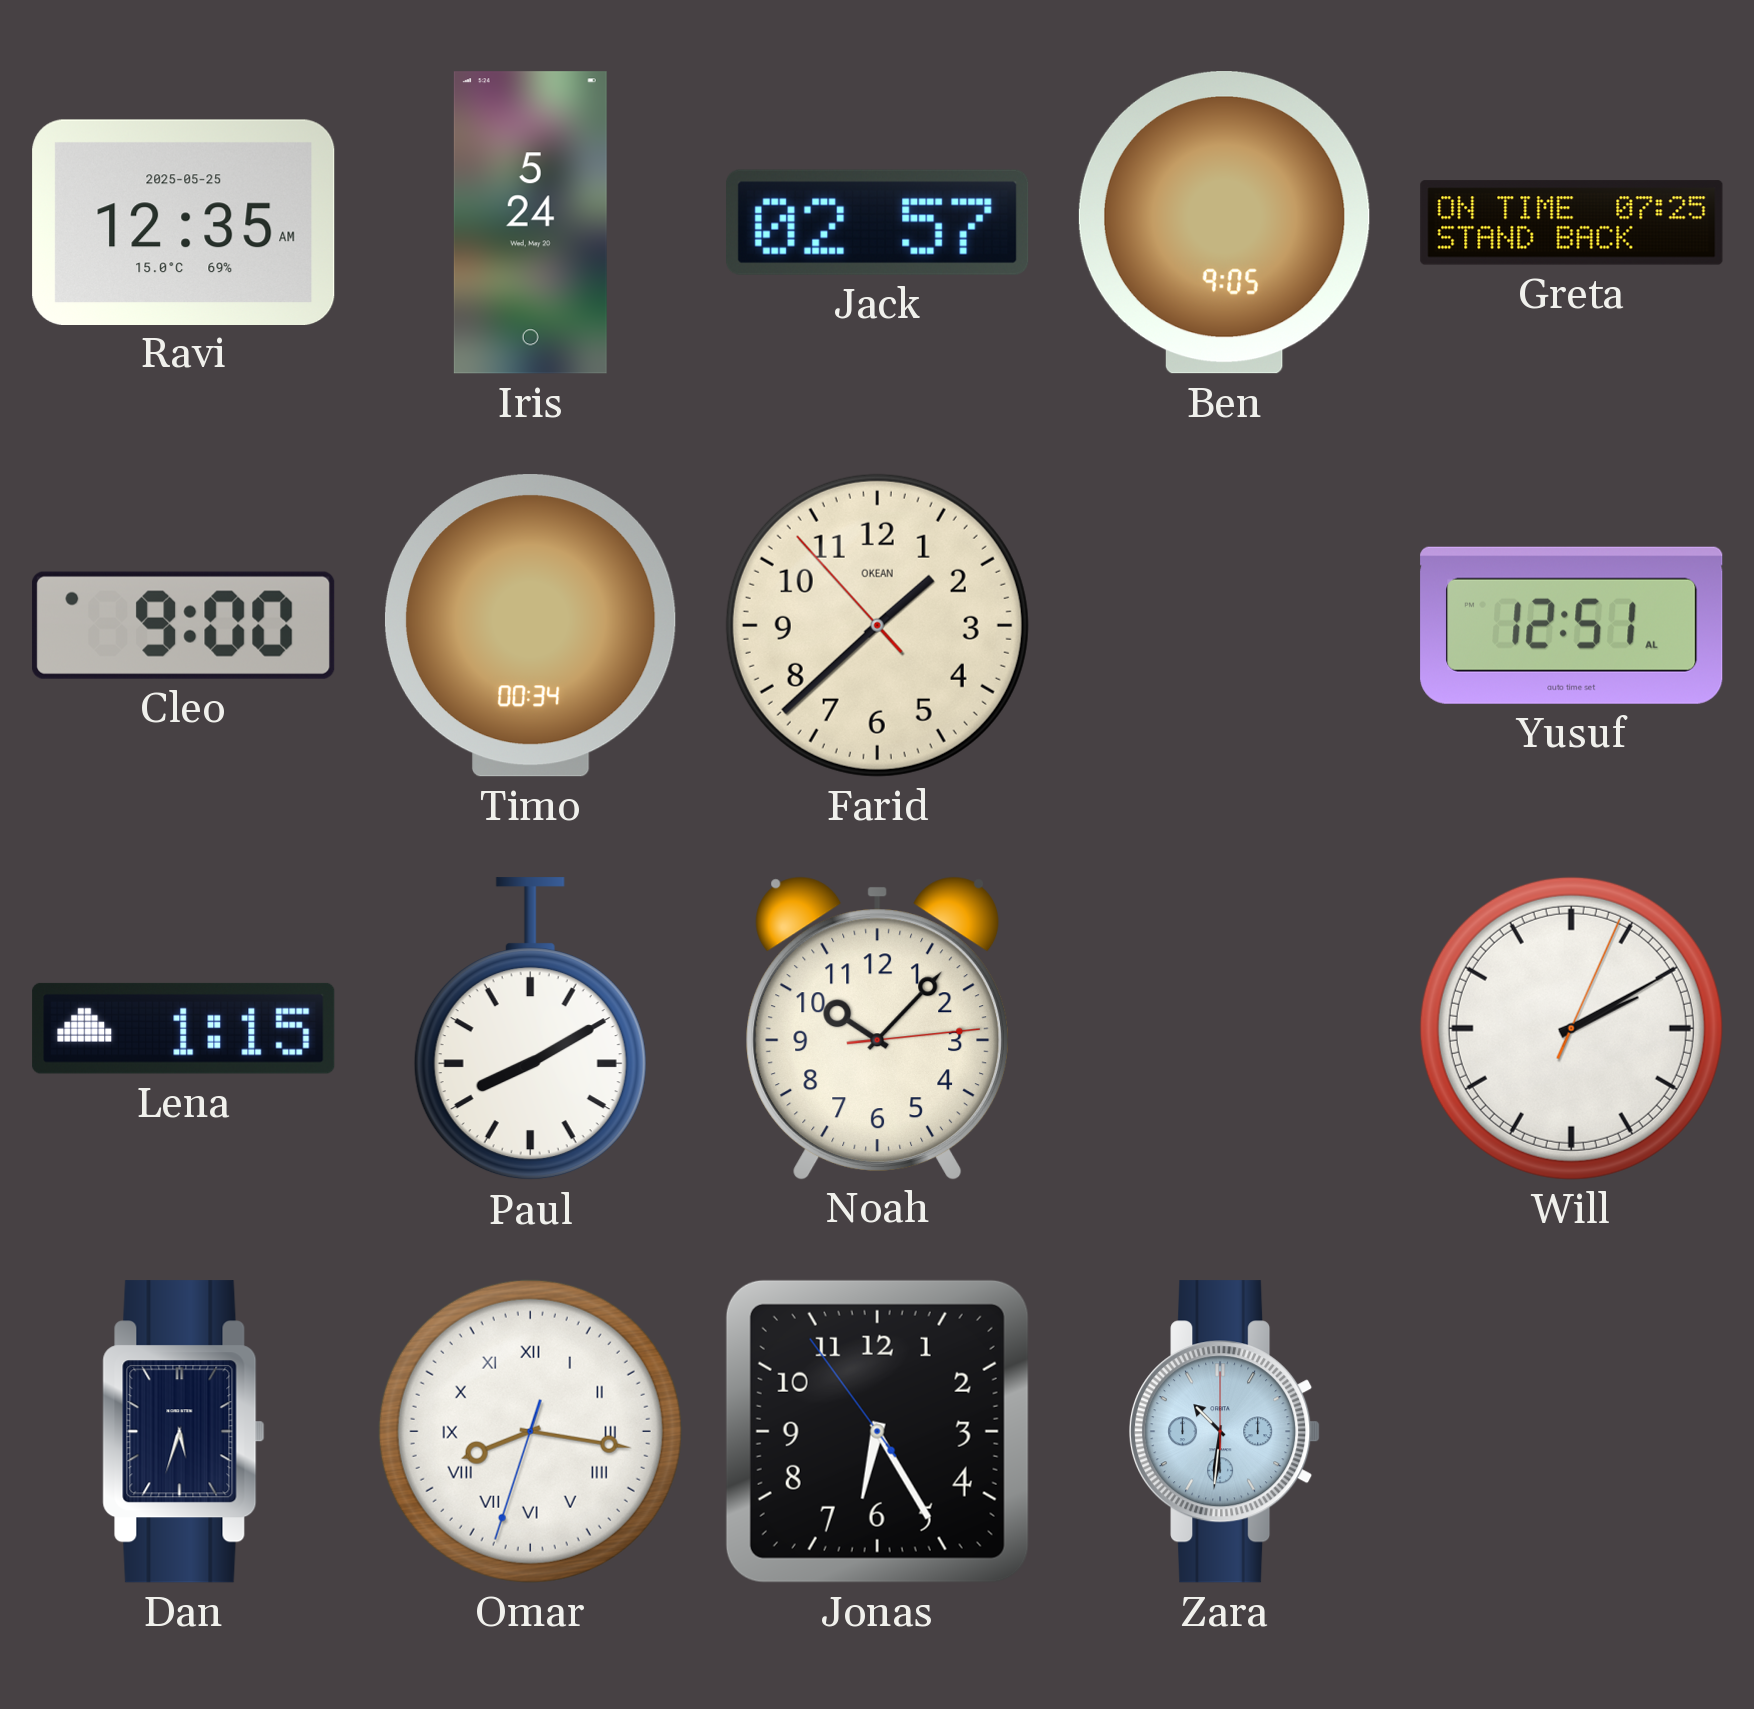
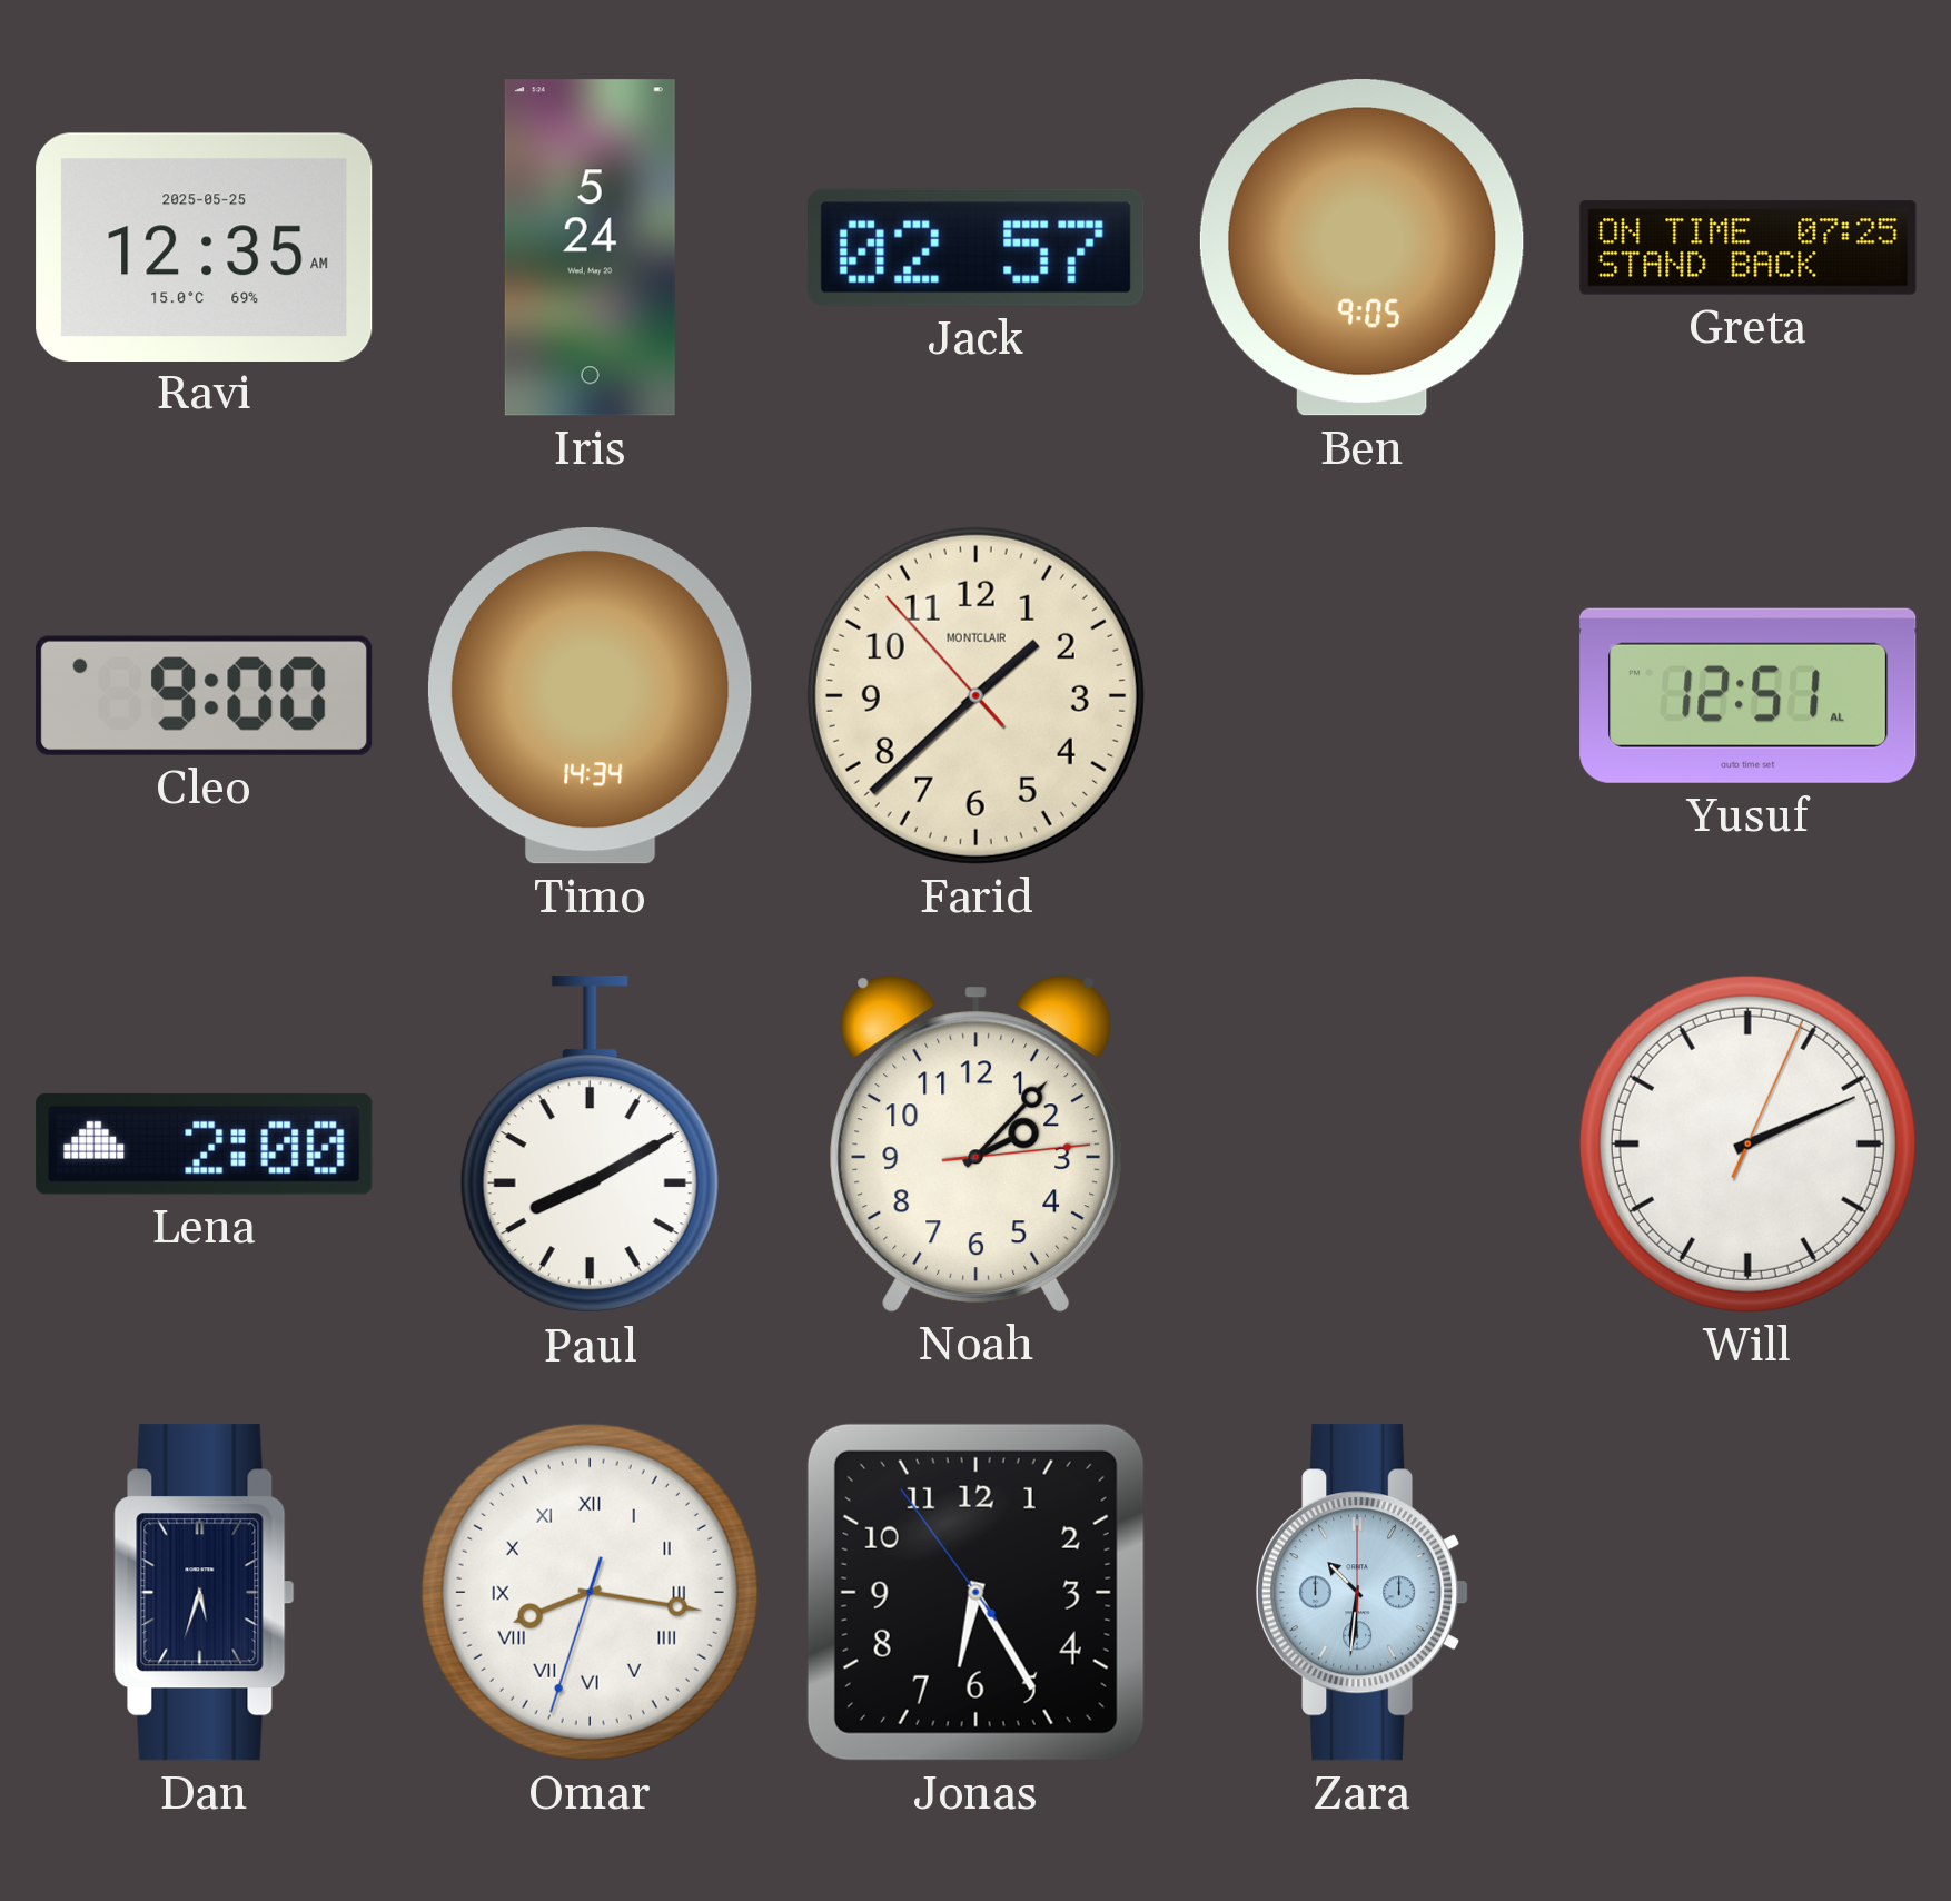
Timo: 00:34 -> 14:34
Farid brand: OKEAN -> MONTCLAIR
Lena: 1:15 -> 2:00
Noah: 10:07 -> 2:07
Will: 2:10 -> 2:11
